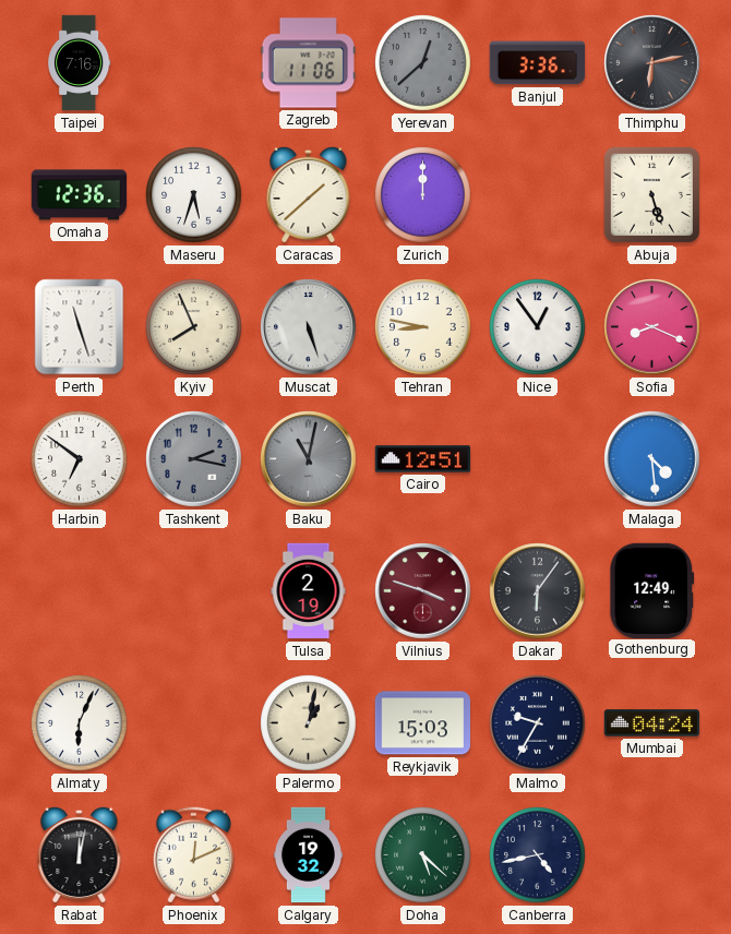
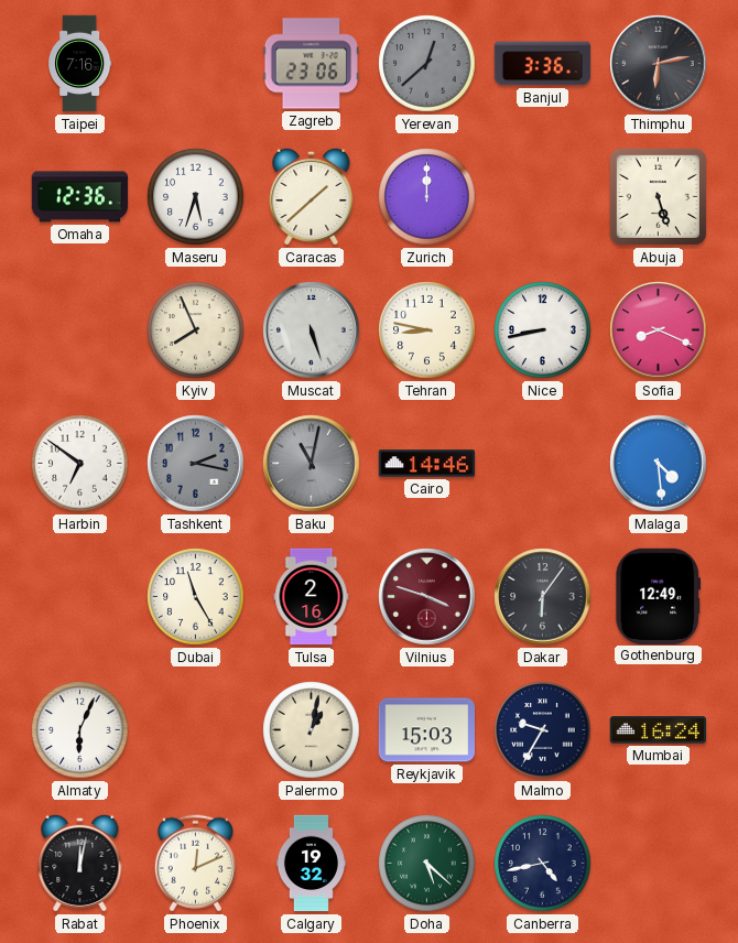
Zagreb: 11:06 -> 23:06
Perth: 11:27 -> none
Nice: 12:54 -> 8:43
Cairo: 12:51 -> 14:46
Dubai: none -> 11:25
Tulsa: 2:19 -> 2:16
Mumbai: 04:24 -> 16:24
